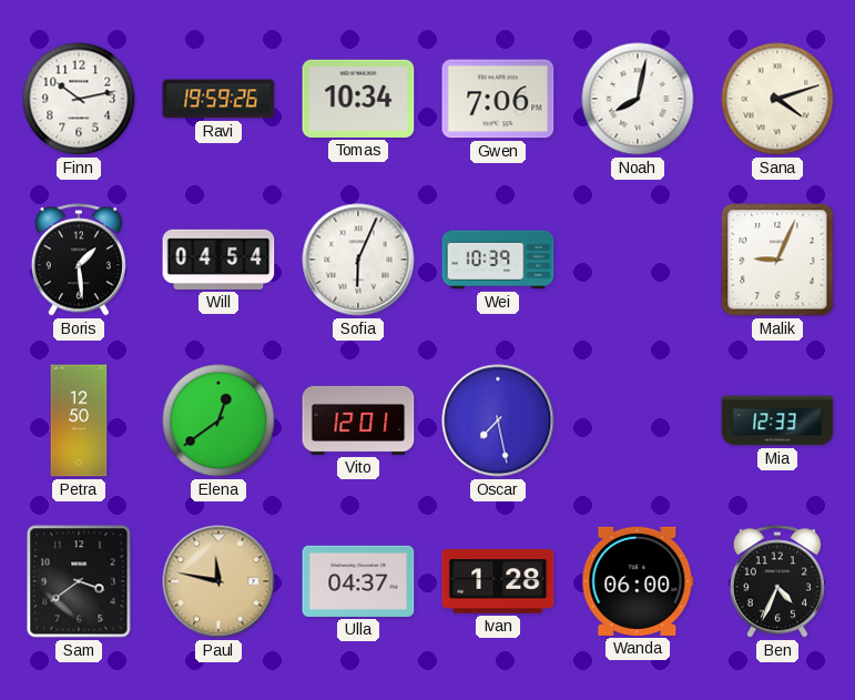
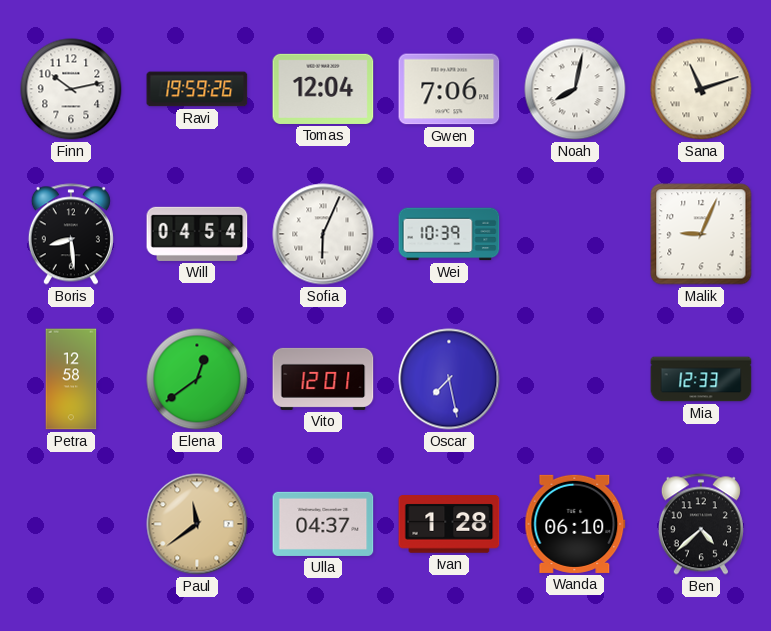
Tomas: 10:34 -> 12:04
Sana: 4:12 -> 11:12
Boris: 1:29 -> 8:29
Petra: 12:50 -> 12:58
Sam: 3:39 -> none
Paul: 11:47 -> 11:39
Wanda: 06:00 -> 06:10
Ben: 4:34 -> 4:38
